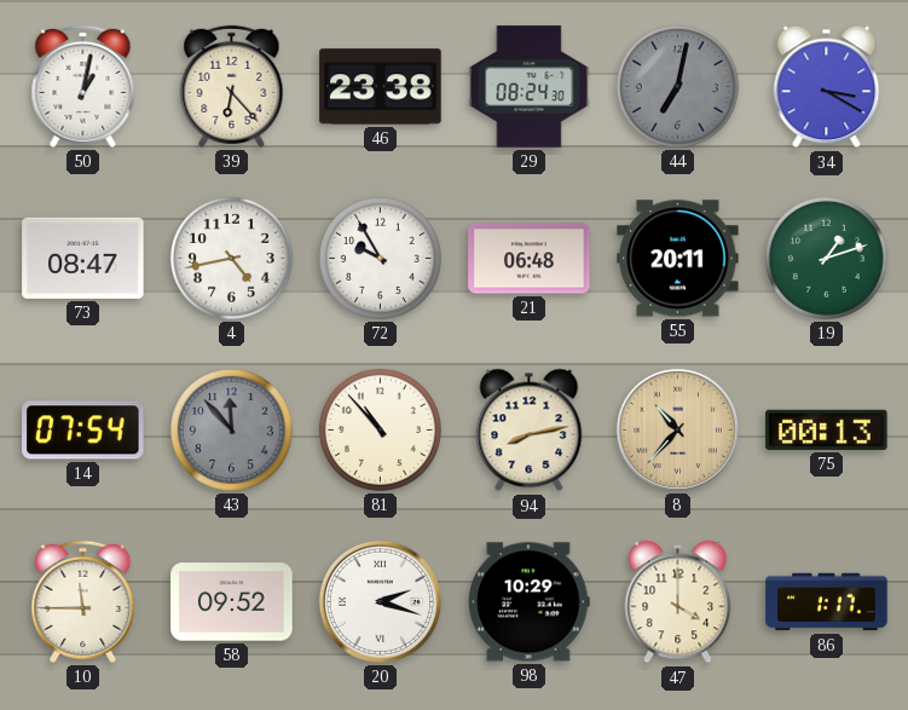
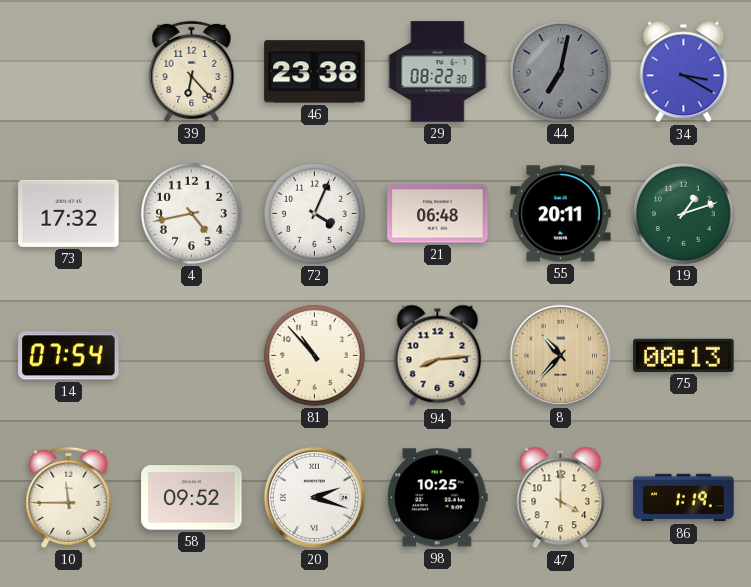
50: 1:02 -> none
29: 08:24 -> 08:22
73: 08:47 -> 17:32
72: 9:55 -> 4:04
43: 11:53 -> none
94: 8:13 -> 8:14
98: 10:29 -> 10:25
86: 1:17 -> 1:19
